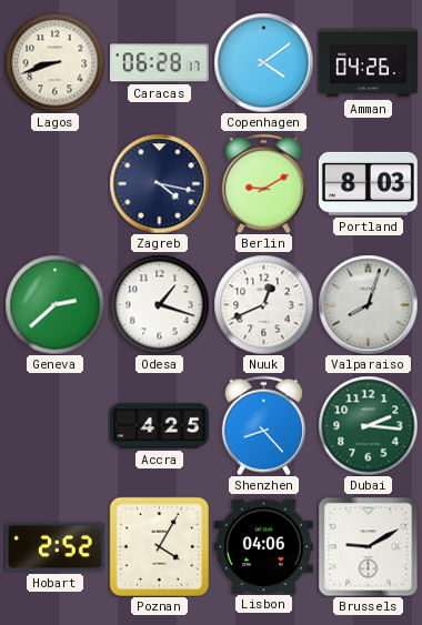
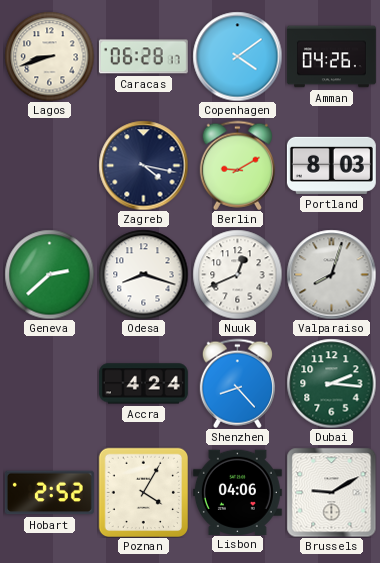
Odesa: 1:18 -> 8:18
Accra: 4:25 -> 4:24
